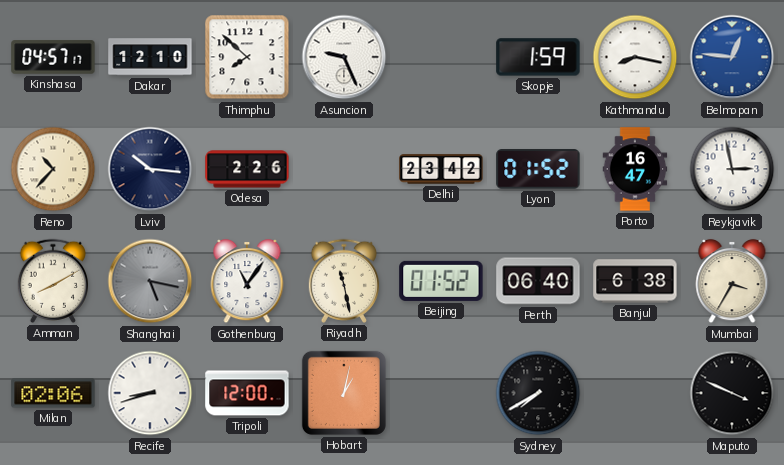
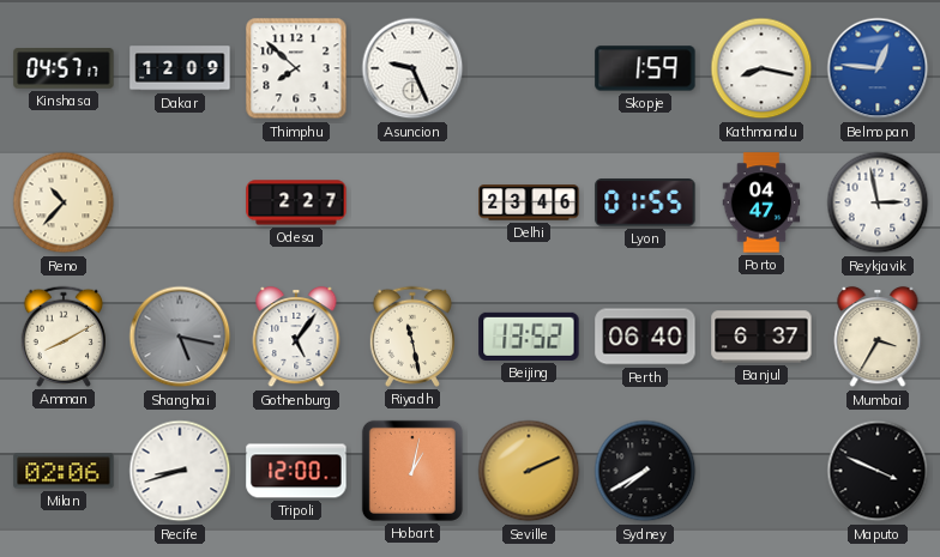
Dakar: 12:10 -> 12:09
Lviv: 10:16 -> none
Odesa: 2:26 -> 2:27
Delhi: 23:42 -> 23:46
Lyon: 01:52 -> 01:55
Porto: 16:47 -> 04:47
Gothenburg: 11:06 -> 5:06
Beijing: 01:52 -> 13:52
Banjul: 6:38 -> 6:37
Seville: none -> 2:11
